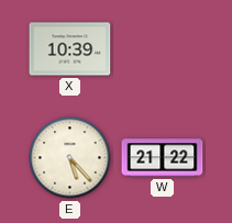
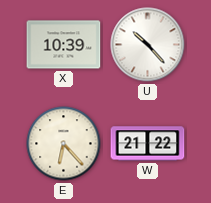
U: none -> 10:23
E: 5:23 -> 6:23
